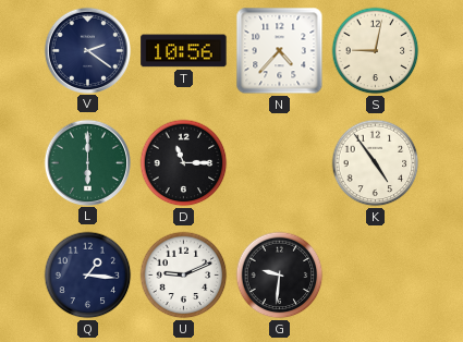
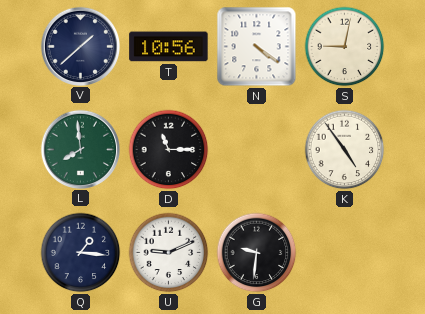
V: 2:21 -> 1:38
N: 4:37 -> 4:21
L: 6:00 -> 7:59
